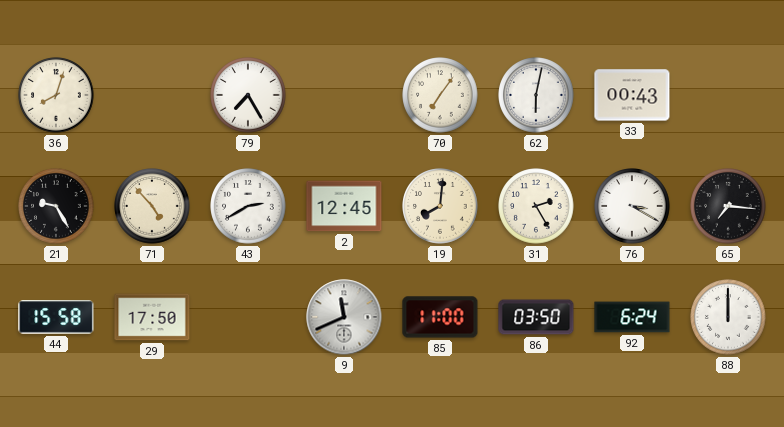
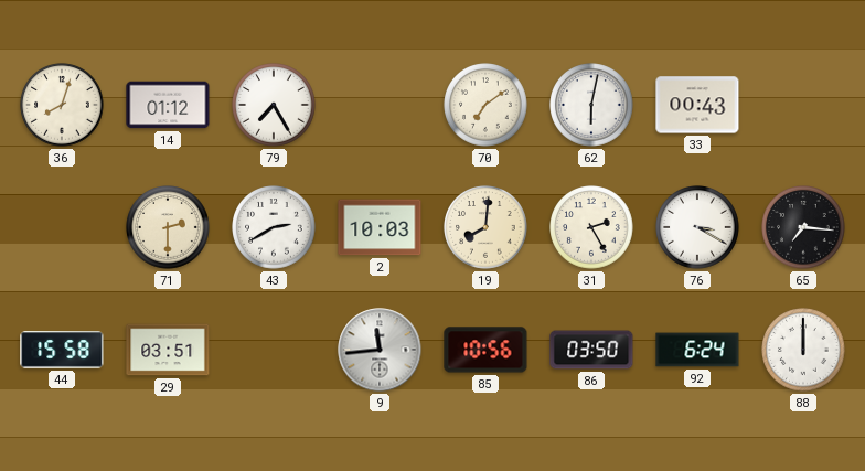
14: none -> 01:12
70: 7:06 -> 7:09
21: 9:25 -> none
71: 4:53 -> 2:30
2: 12:45 -> 10:03
29: 17:50 -> 03:51
9: 11:41 -> 11:44
85: 11:00 -> 10:56
